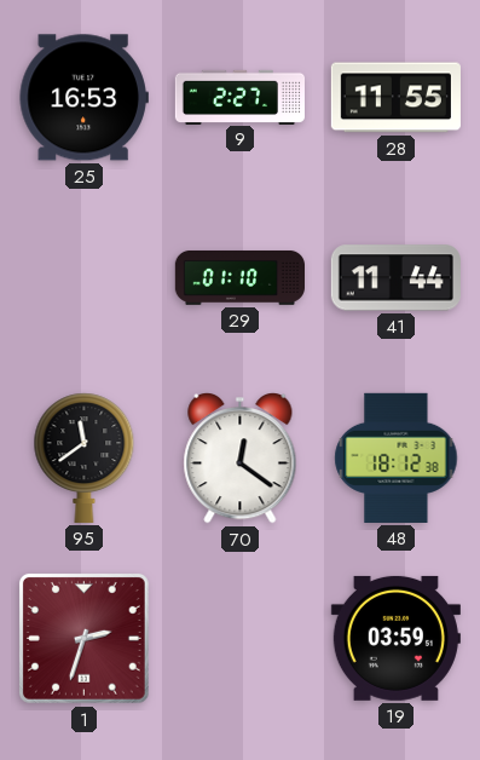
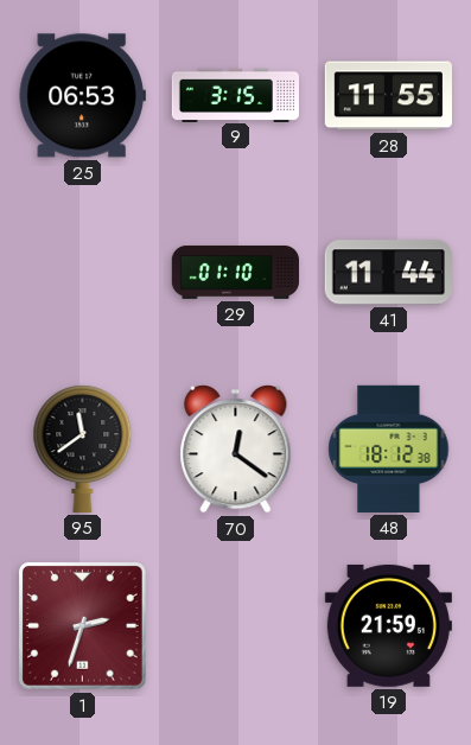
25: 16:53 -> 06:53
9: 2:27 -> 3:15
19: 03:59 -> 21:59
